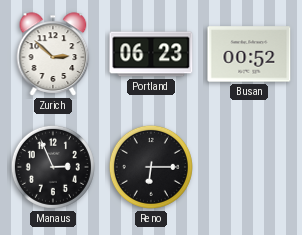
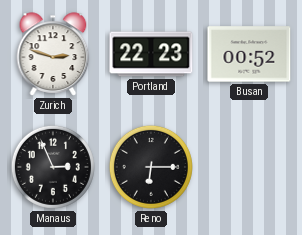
Zurich: 2:52 -> 2:48
Portland: 06:23 -> 22:23
